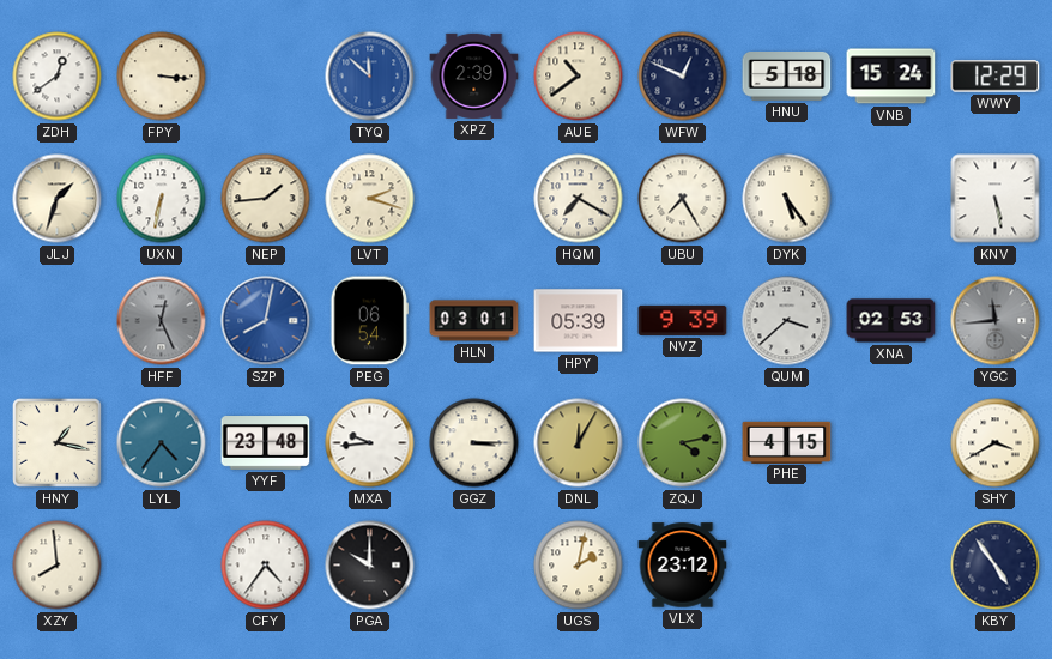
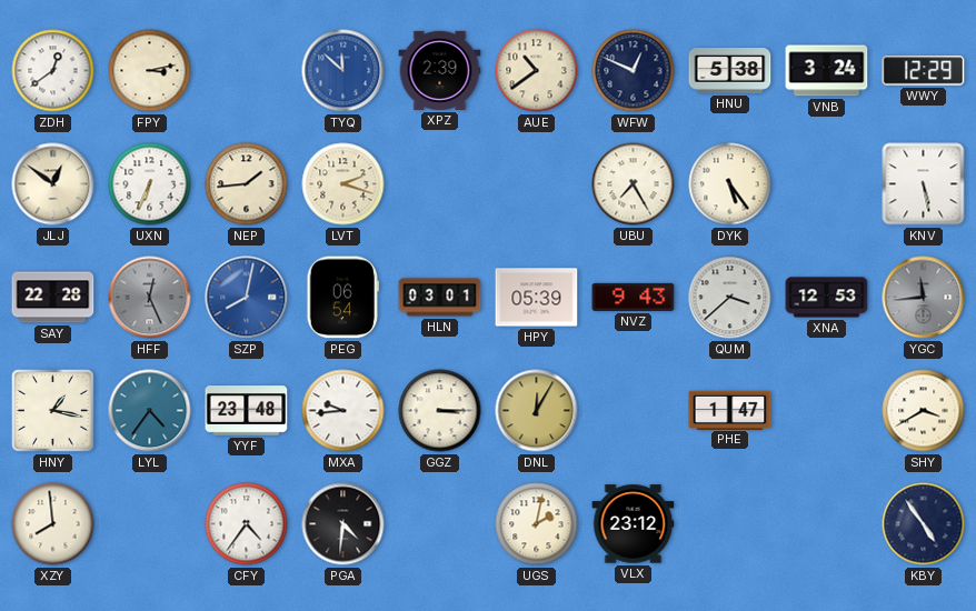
FPY: 3:16 -> 3:13
HNU: 5:18 -> 5:38
VNB: 15:24 -> 3:24
JLJ: 1:33 -> 12:51
UXN: 6:32 -> 6:34
HQM: 7:20 -> none
SAY: none -> 22:28
NVZ: 9:39 -> 9:43
XNA: 02:53 -> 12:53
ZQJ: 4:13 -> none
PHE: 4:15 -> 1:47
PGA: 10:00 -> 4:31
